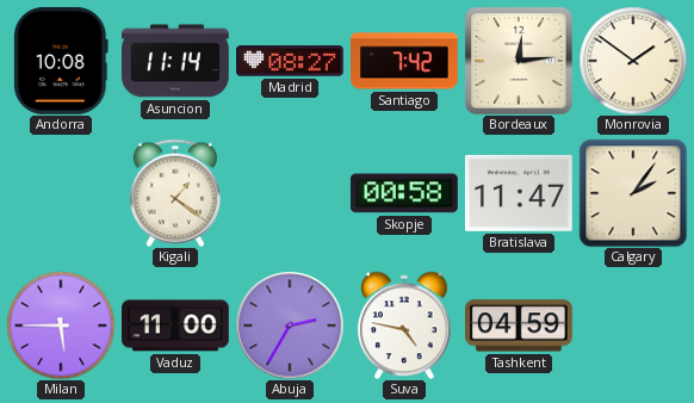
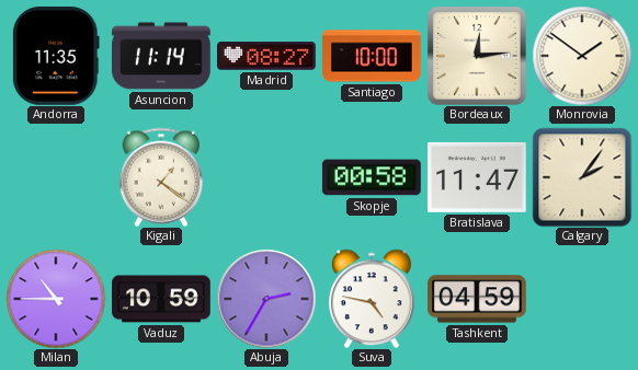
Andorra: 10:08 -> 11:35
Santiago: 7:42 -> 10:00
Milan: 5:45 -> 10:45
Vaduz: 11:00 -> 10:59
